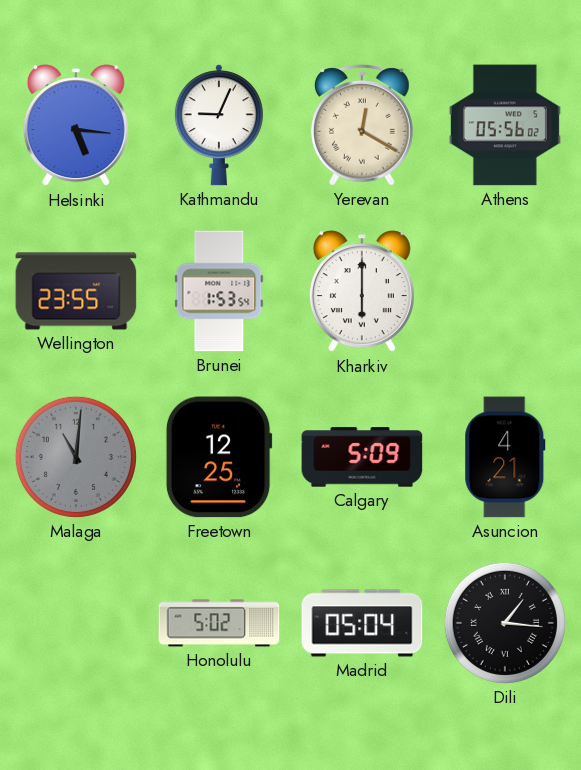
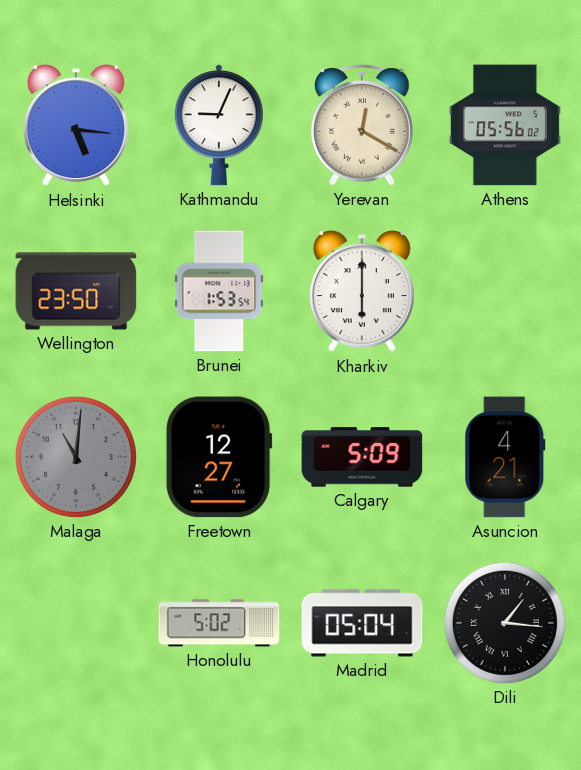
Wellington: 23:55 -> 23:50
Freetown: 12:25 -> 12:27
